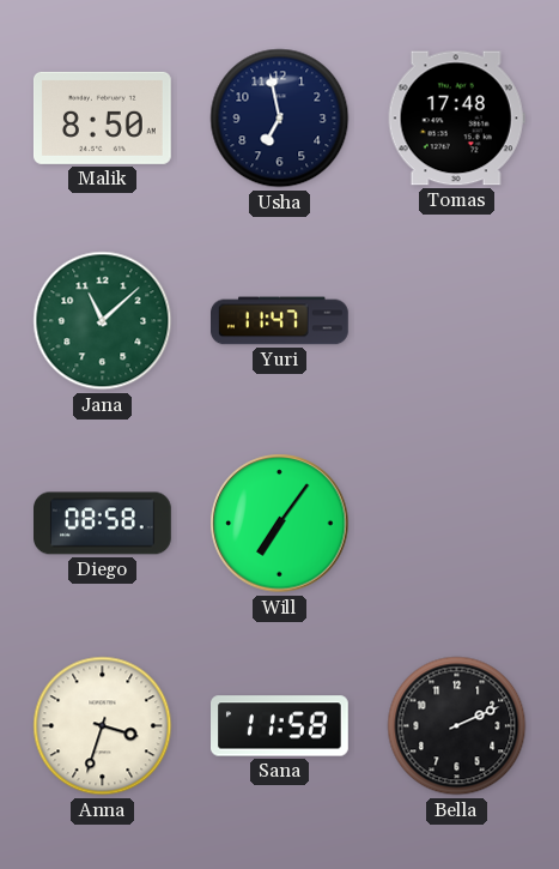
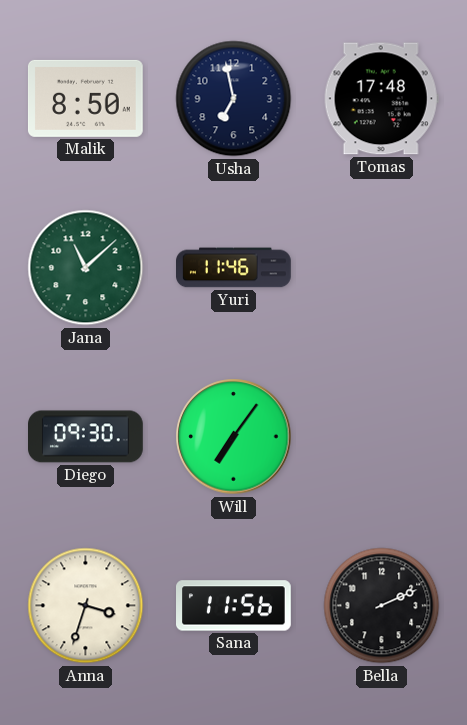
Yuri: 11:47 -> 11:46
Diego: 08:58 -> 09:30
Sana: 11:58 -> 11:56
